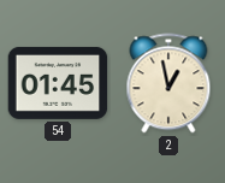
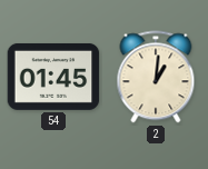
2: 12:58 -> 1:01
